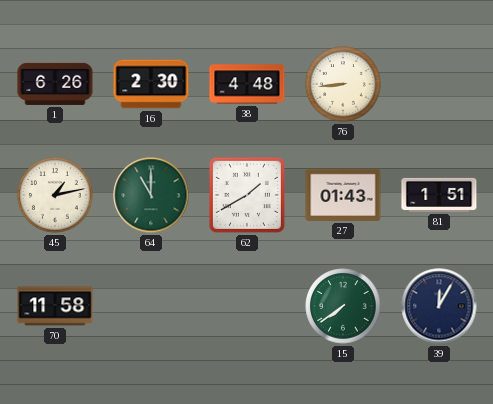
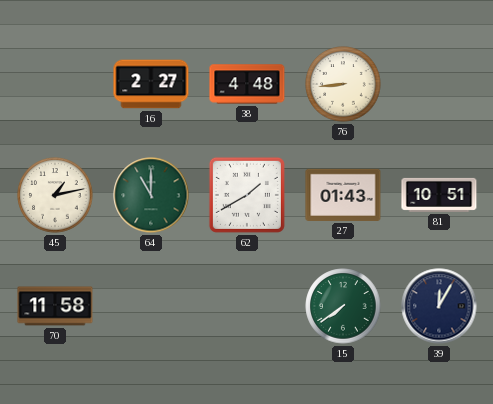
1: 6:26 -> none
16: 2:30 -> 2:27
81: 1:51 -> 10:51
